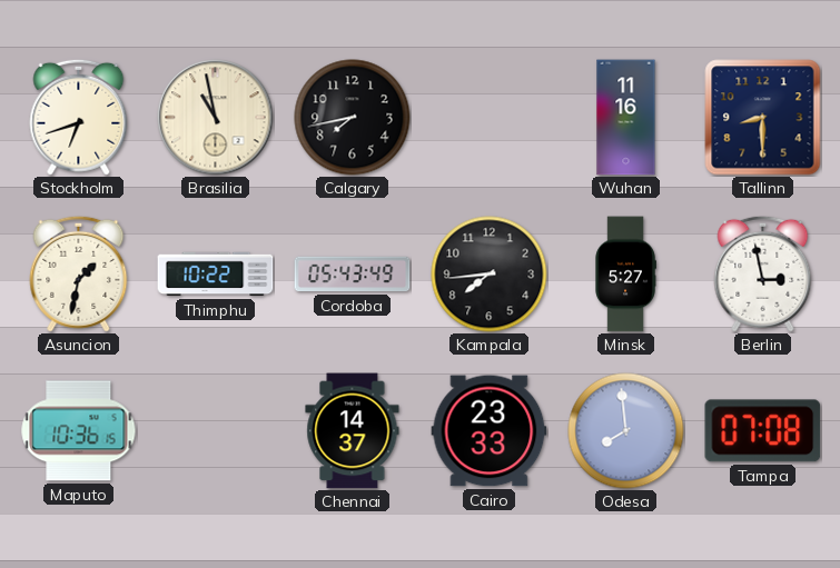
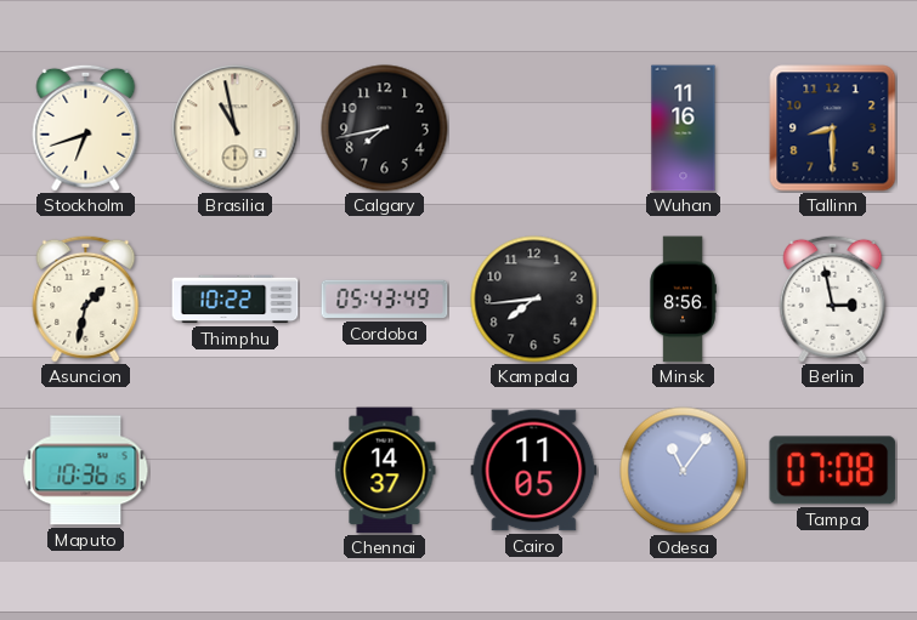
Minsk: 5:27 -> 8:56
Cairo: 23:33 -> 11:05
Odesa: 7:59 -> 11:06
